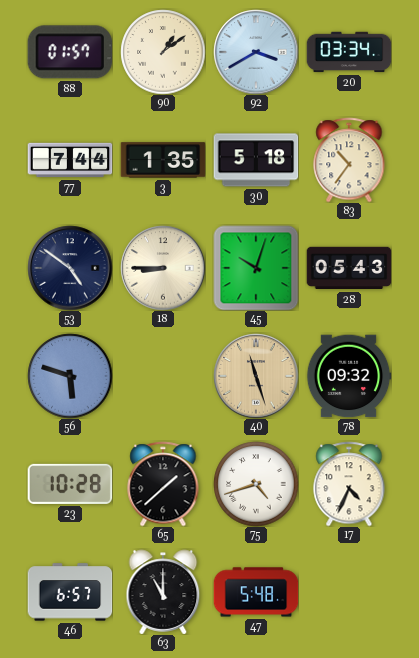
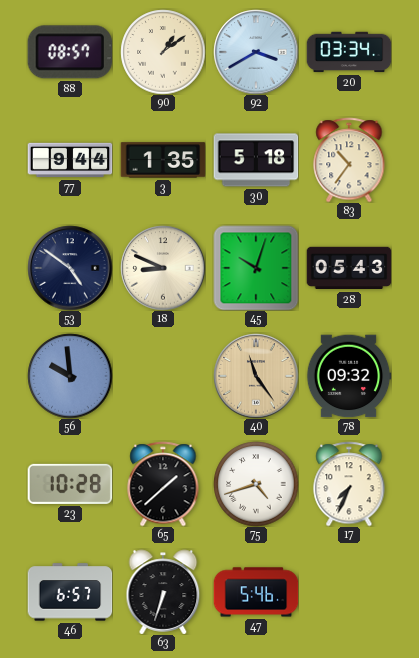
88: 01:57 -> 08:57
77: 7:44 -> 9:44
18: 8:45 -> 8:49
56: 5:48 -> 9:59
40: 11:27 -> 11:24
17: 4:34 -> 7:34
63: 11:00 -> 6:33
47: 5:48 -> 5:46
